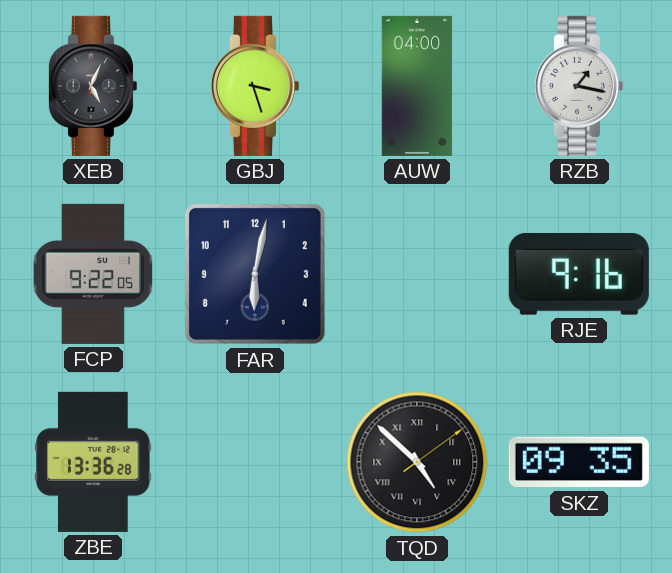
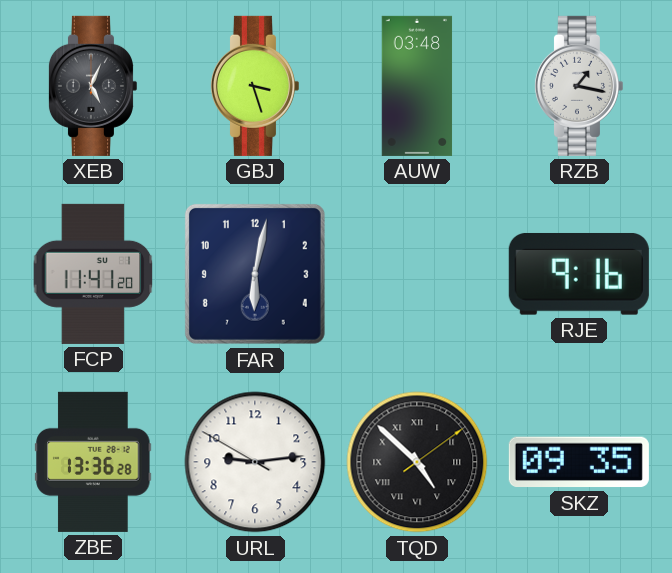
AUW: 04:00 -> 03:48
FCP: 9:22 -> 11:41
URL: none -> 9:13
